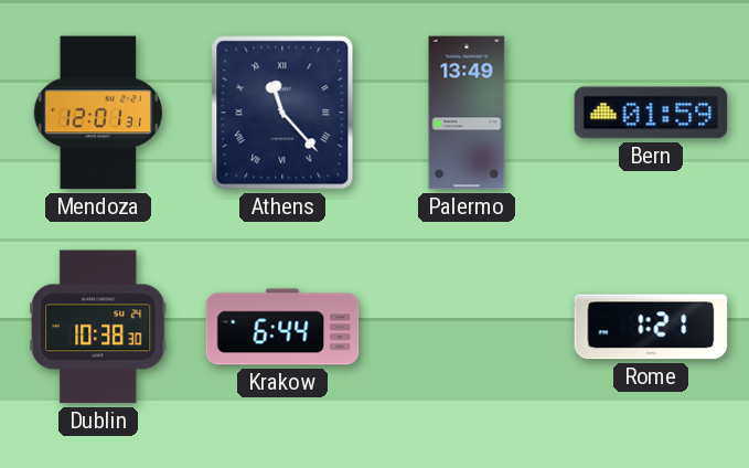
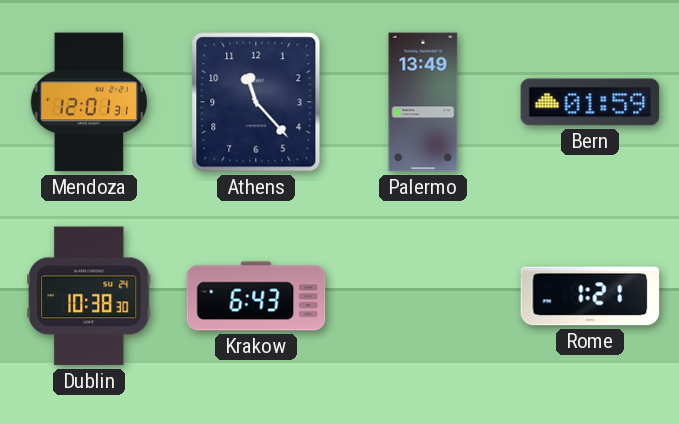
Athens numerals: Roman -> Arabic
Krakow: 6:44 -> 6:43
